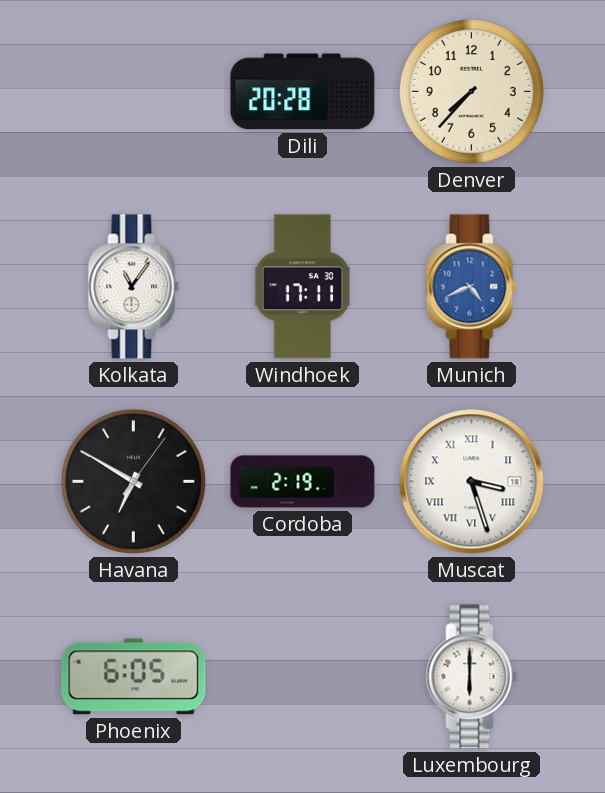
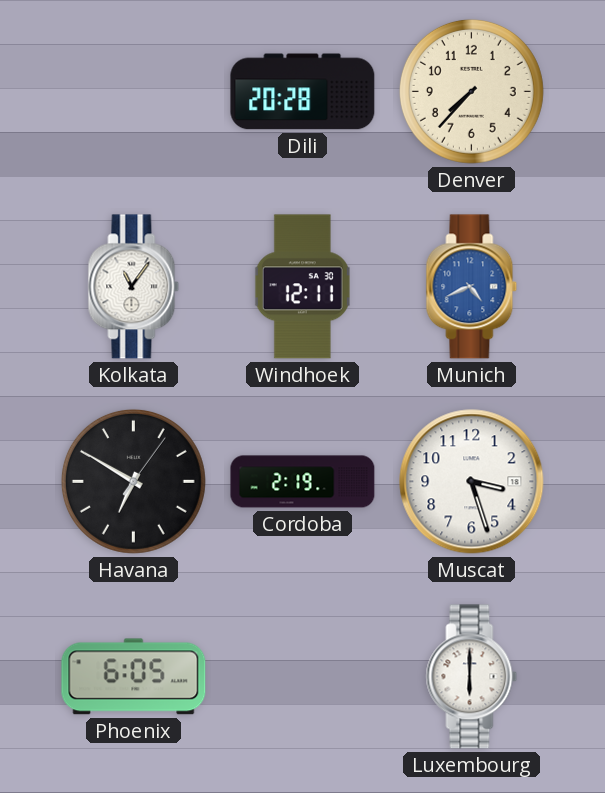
Windhoek: 17:11 -> 12:11
Muscat numerals: Roman -> Arabic
